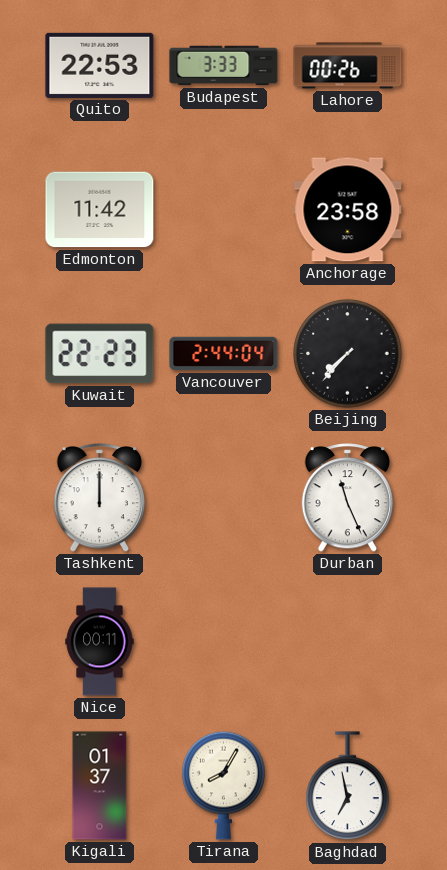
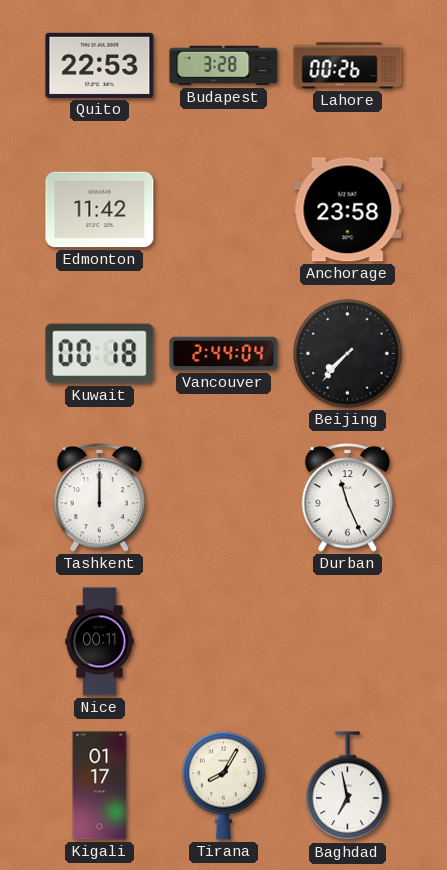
Budapest: 3:33 -> 3:28
Kuwait: 22:23 -> 00:18
Kigali: 01:37 -> 01:17
